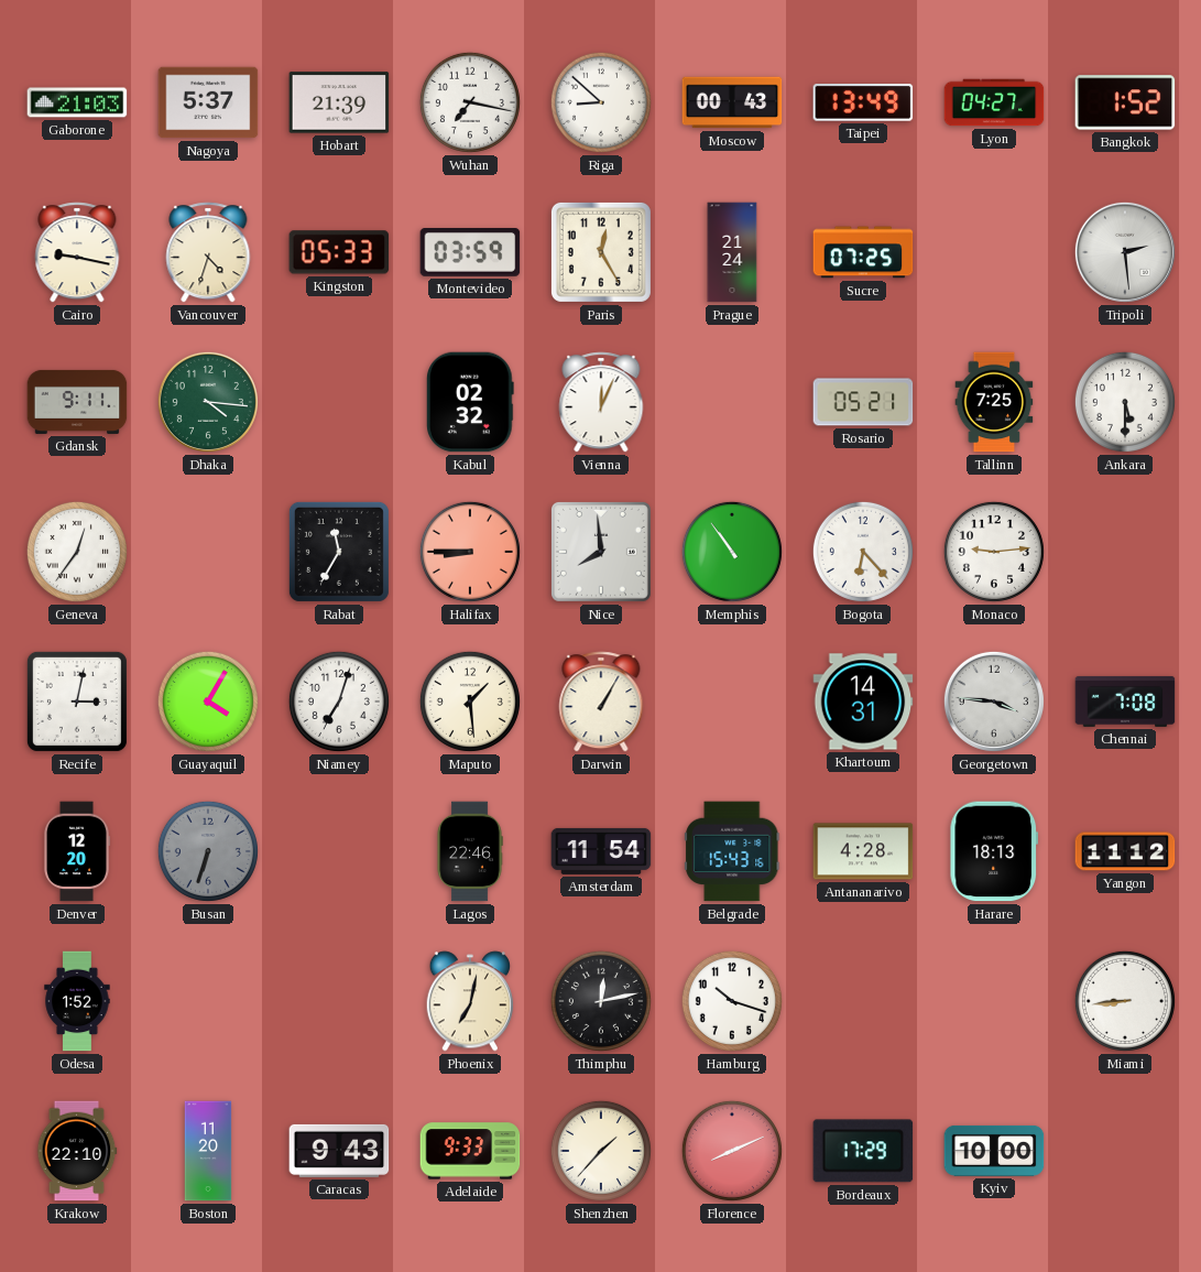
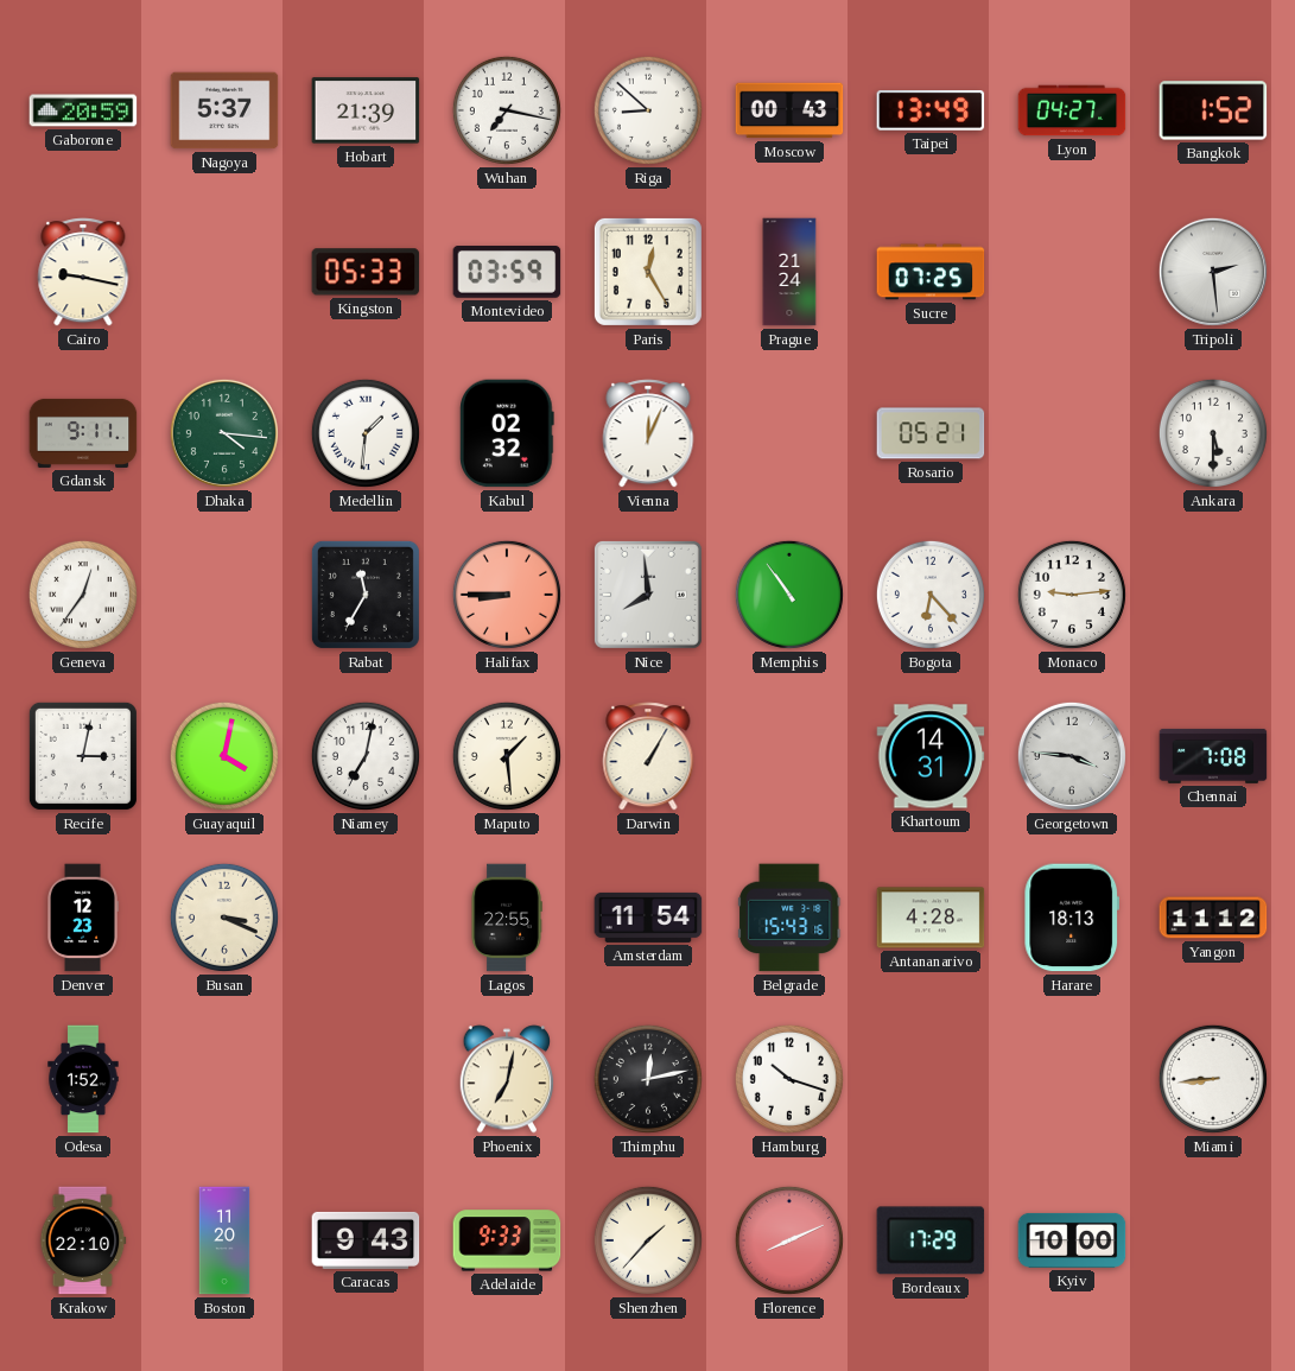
Gaborone: 21:03 -> 20:59
Vancouver: 4:33 -> none
Medellin: none -> 1:31
Tallinn: 7:25 -> none
Guayaquil: 4:05 -> 4:02
Niamey: 7:03 -> 7:02
Denver: 12:20 -> 12:23
Busan: 6:33 -> 3:19
Busan dial: grey -> cream
Lagos: 22:46 -> 22:55
